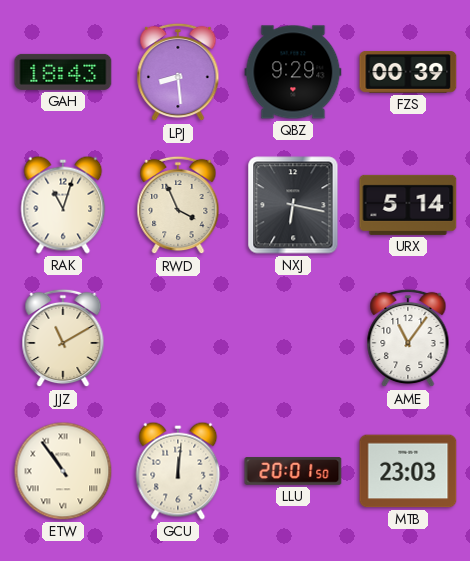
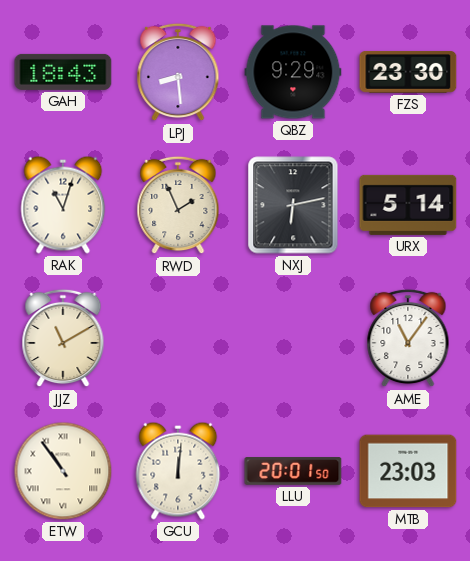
FZS: 00:39 -> 23:30
RWD: 3:56 -> 1:56
NXJ: 6:17 -> 6:13
